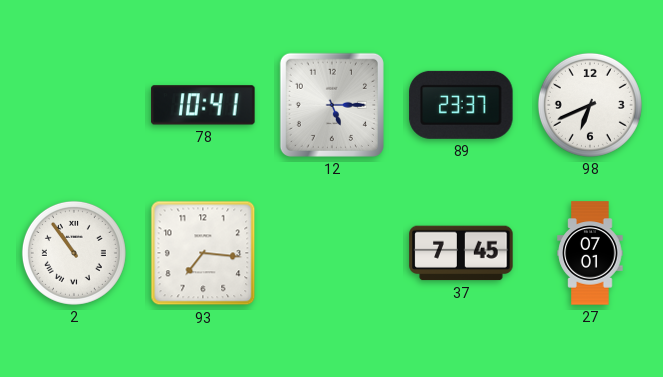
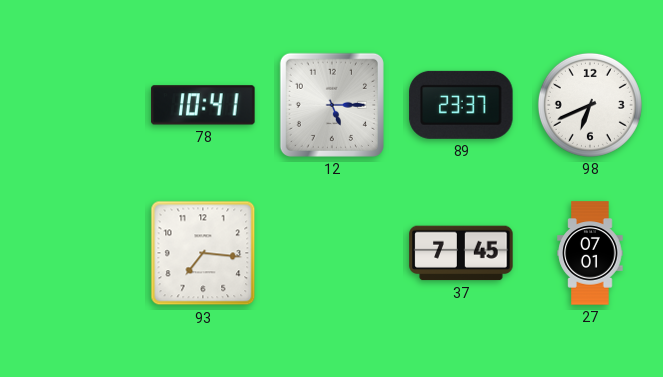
2: 10:54 -> none
